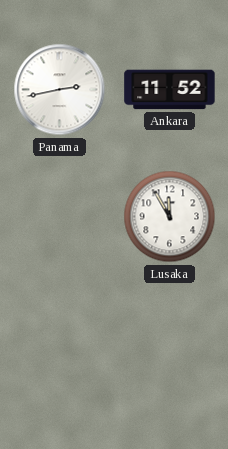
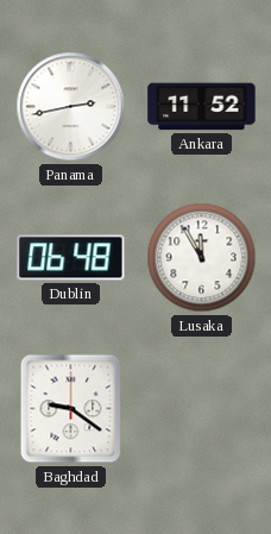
Dublin: none -> 06:48
Baghdad: none -> 9:21
